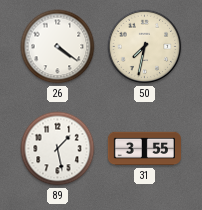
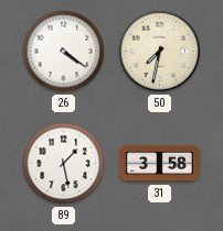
31: 3:55 -> 3:58
